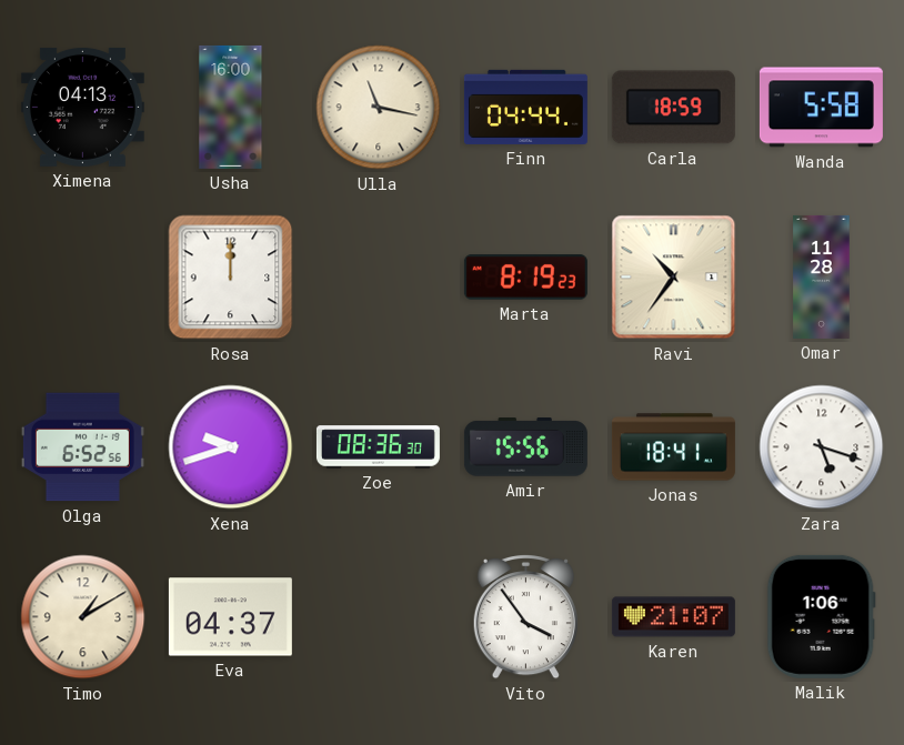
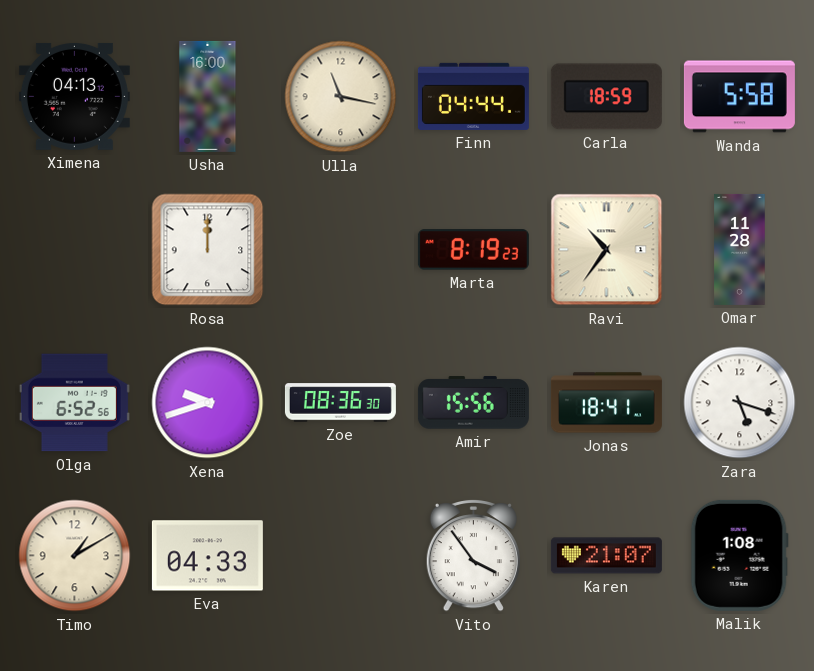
Eva: 04:37 -> 04:33
Malik: 1:06 -> 1:08
